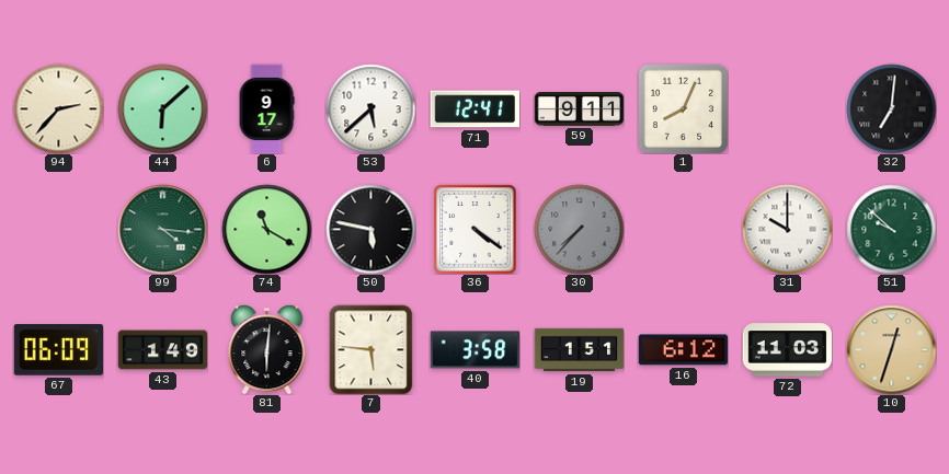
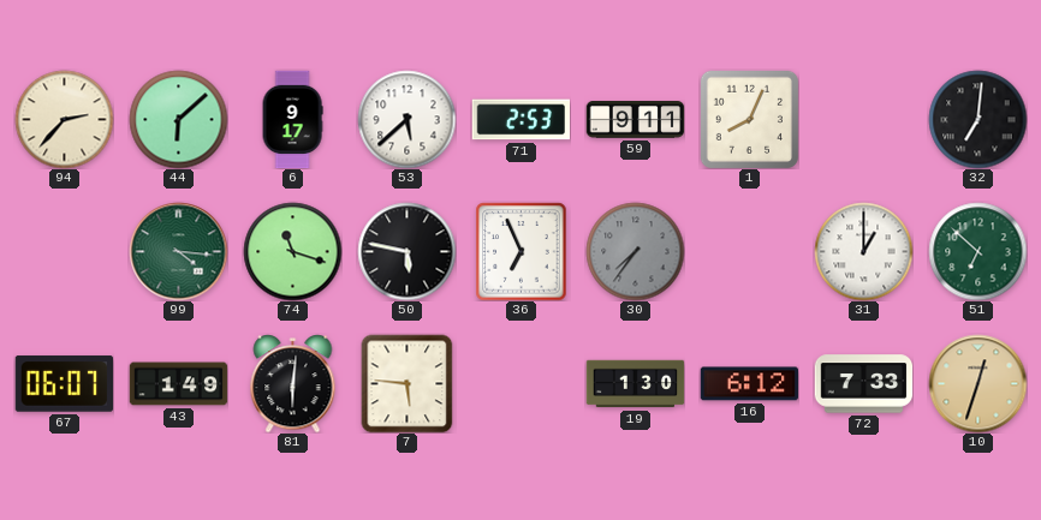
71: 12:41 -> 2:53
74: 11:20 -> 11:18
36: 4:21 -> 6:56
30: 7:37 -> 7:36
31: 10:00 -> 1:00
51: 9:52 -> 6:52
67: 06:09 -> 06:07
40: 3:58 -> none
19: 1:51 -> 1:30
72: 11:03 -> 7:33
